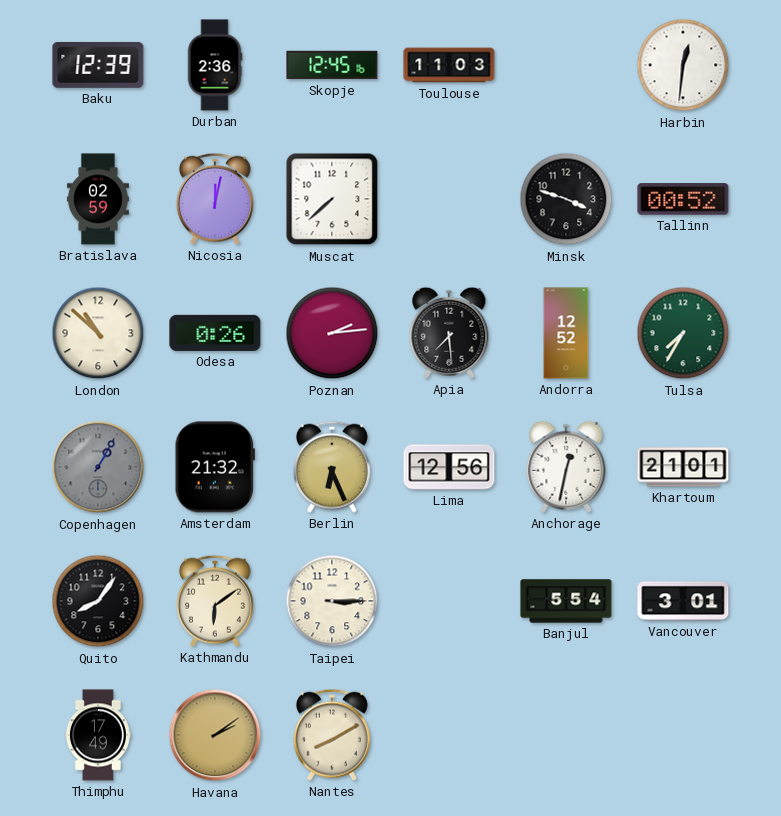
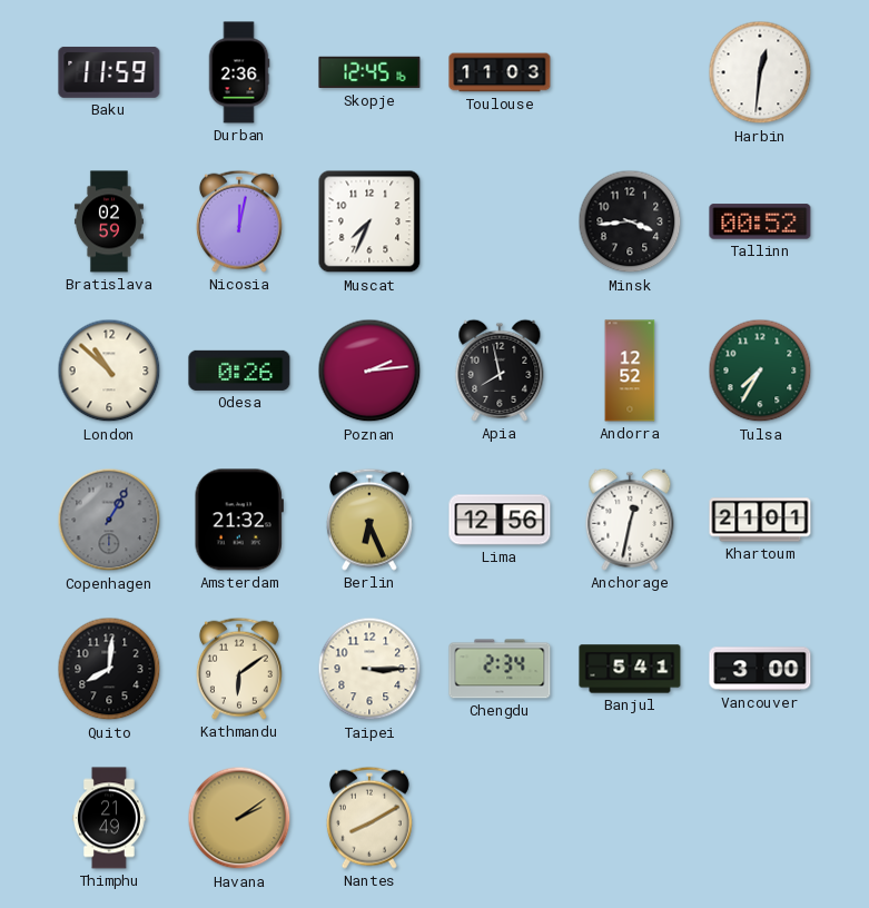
Baku: 12:39 -> 11:59
Muscat: 7:38 -> 7:34
Minsk: 3:48 -> 3:44
Apia: 7:29 -> 7:58
Quito: 8:06 -> 8:01
Chengdu: none -> 2:34
Banjul: 5:54 -> 5:41
Vancouver: 3:01 -> 3:00
Thimphu: 17:49 -> 21:49
